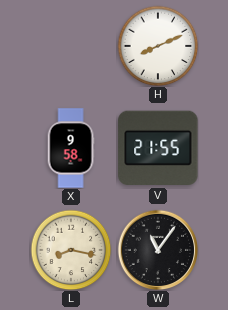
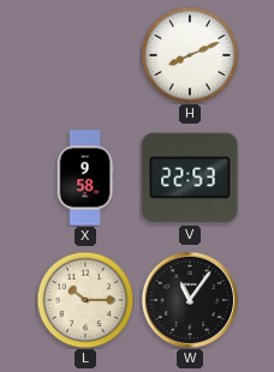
V: 21:55 -> 22:53
L: 8:17 -> 10:15
